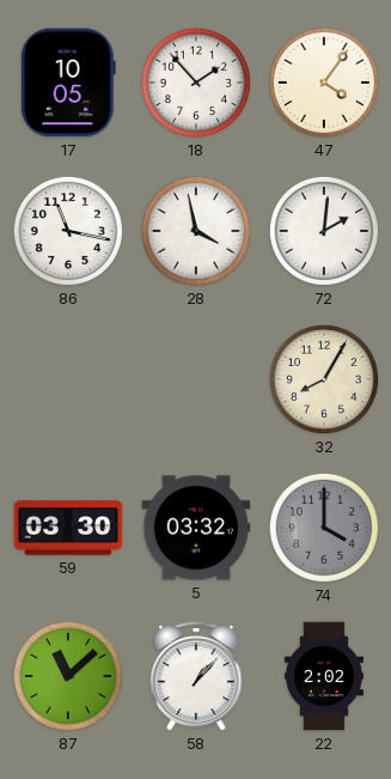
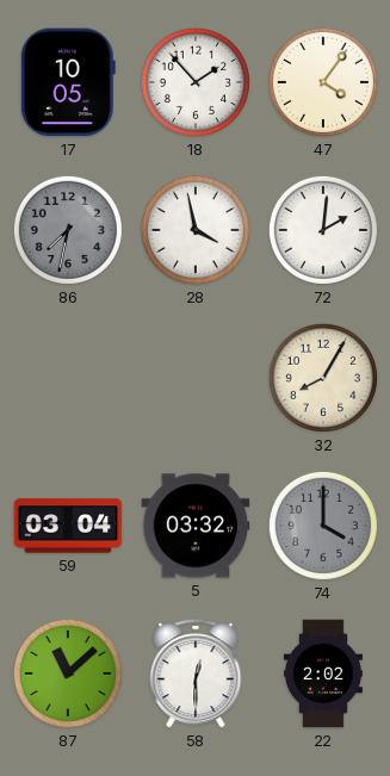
86: 11:17 -> 7:32
86 dial: white -> grey
59: 03:30 -> 03:04
58: 1:07 -> 12:30
